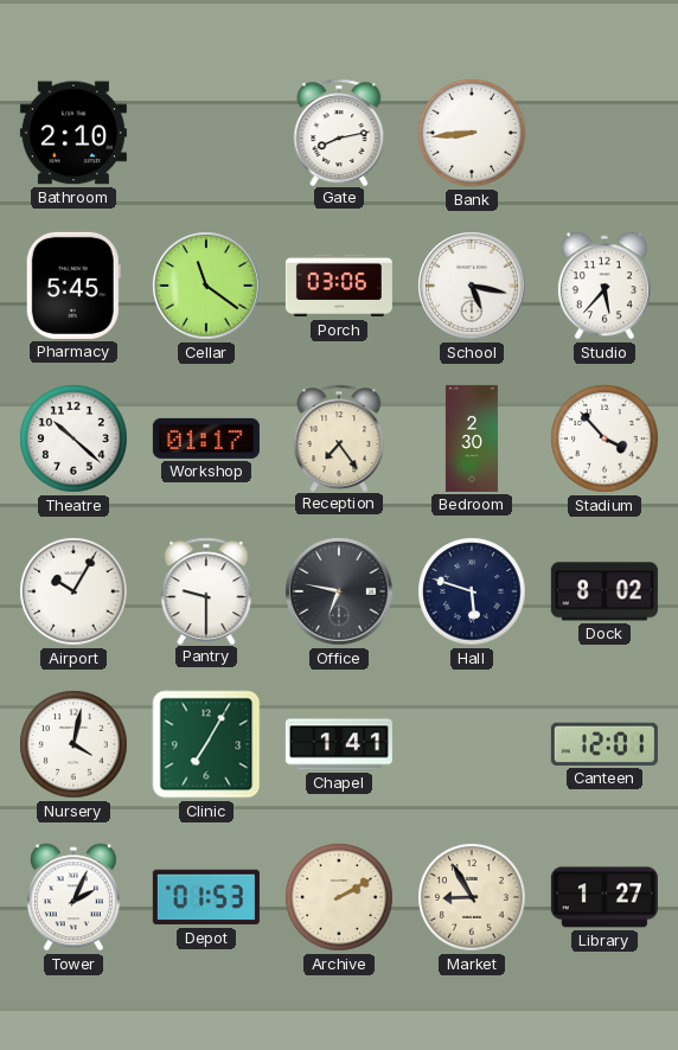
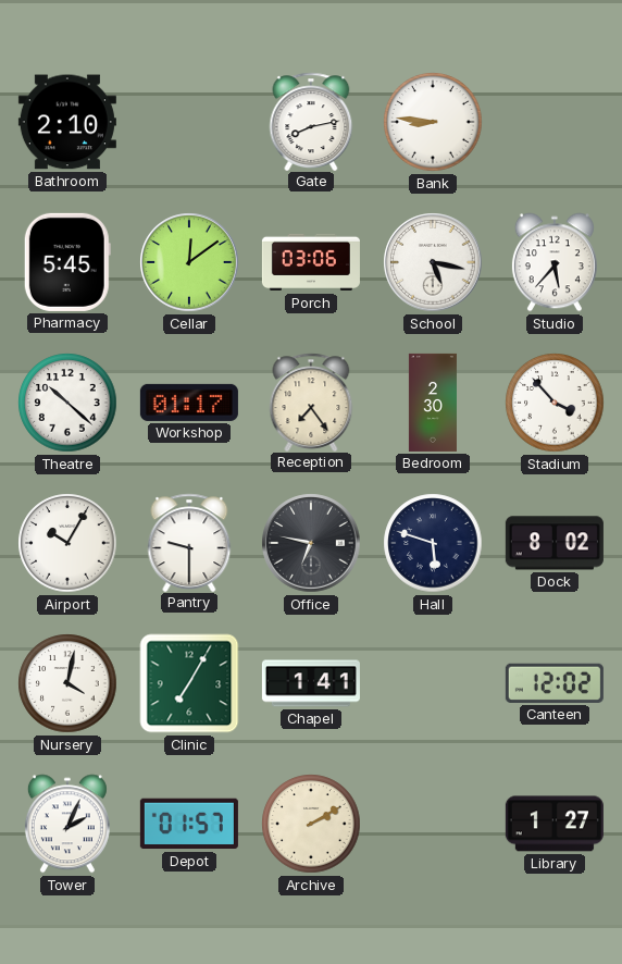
Bank: 8:44 -> 8:46
Cellar: 11:21 -> 12:09
Canteen: 12:01 -> 12:02
Depot: 01:53 -> 01:57
Market: 8:55 -> none
